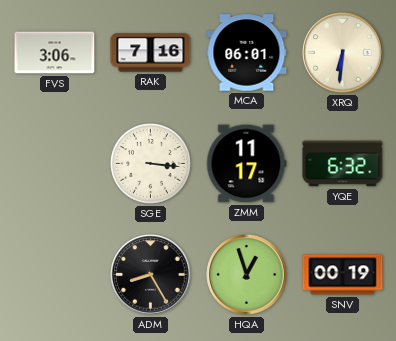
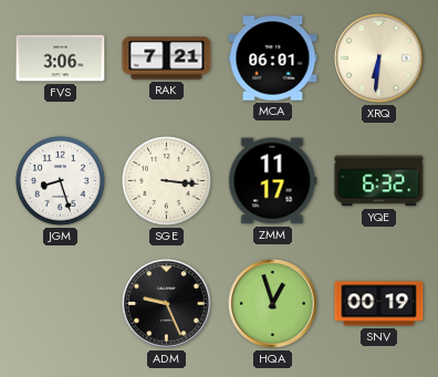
RAK: 7:16 -> 7:21
JGM: none -> 8:27
ADM: 8:25 -> 9:26
